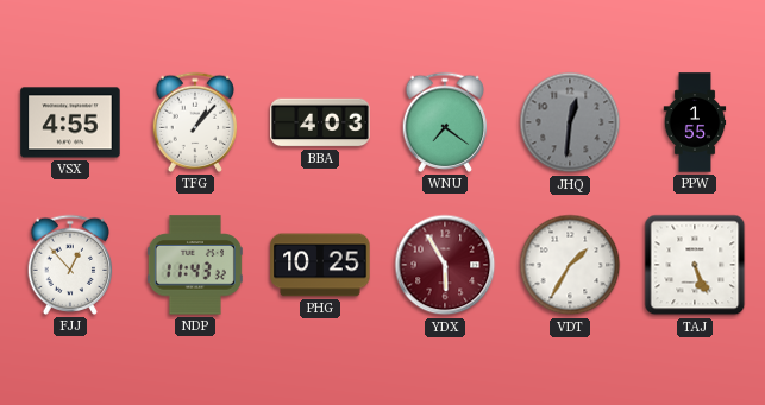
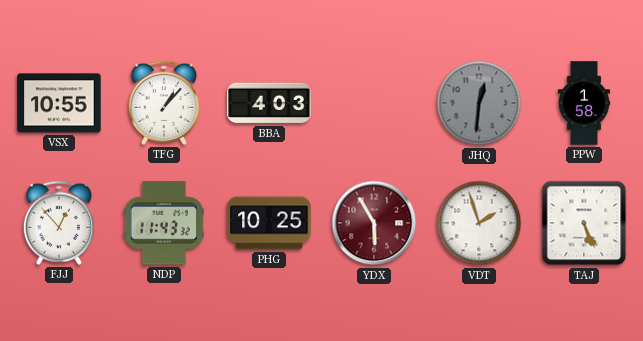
VSX: 4:55 -> 10:55
WNU: 7:21 -> none
PPW: 1:55 -> 1:58
VDT: 1:35 -> 1:57
